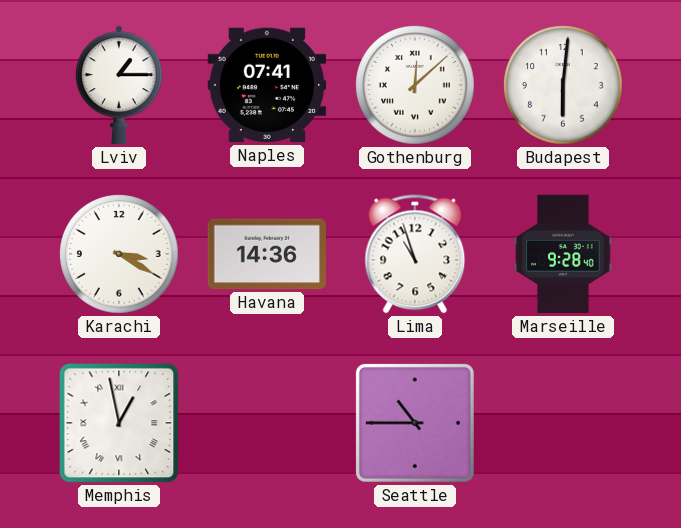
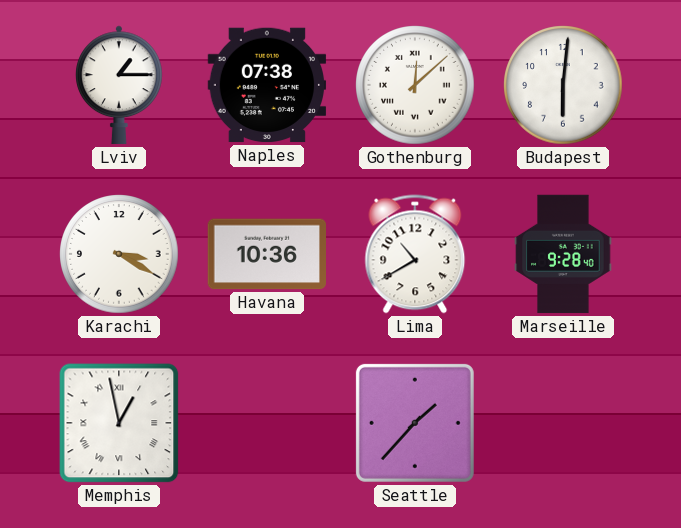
Naples: 07:41 -> 07:38
Havana: 14:36 -> 10:36
Lima: 10:57 -> 10:40
Seattle: 10:45 -> 1:37
